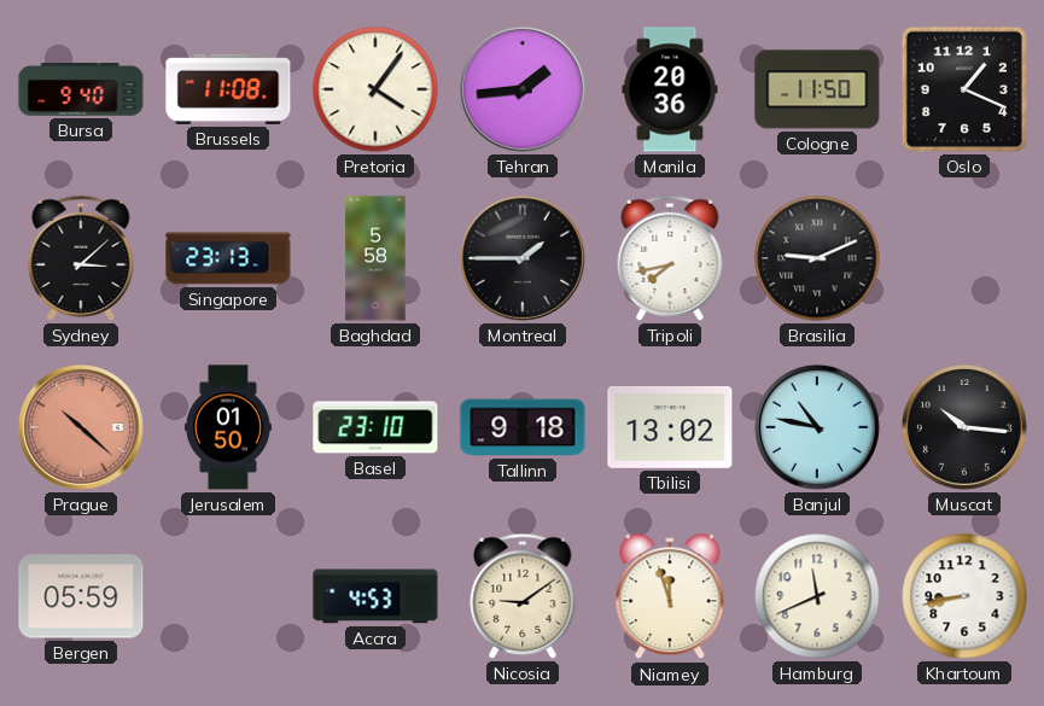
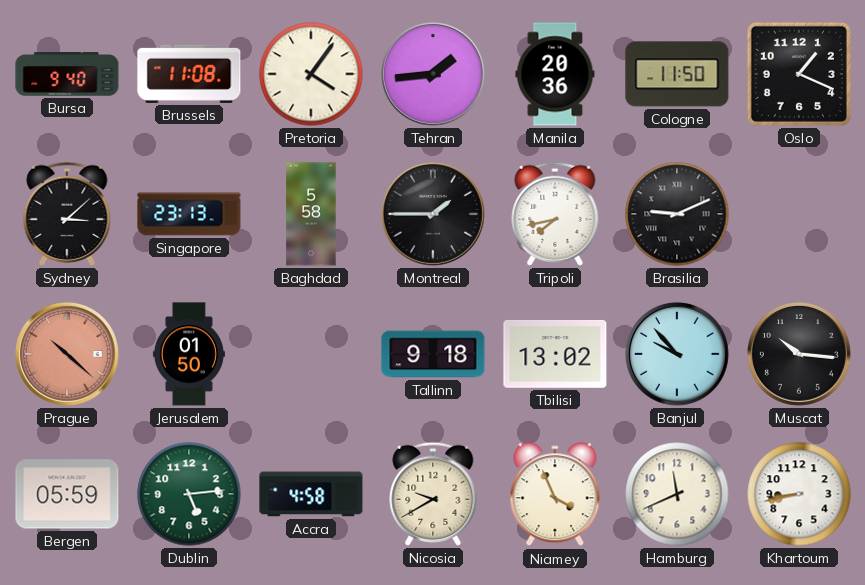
Basel: 23:10 -> none
Banjul: 10:47 -> 9:53
Dublin: none -> 5:14
Accra: 4:53 -> 4:58
Nicosia: 9:09 -> 9:40
Niamey: 11:57 -> 3:56
